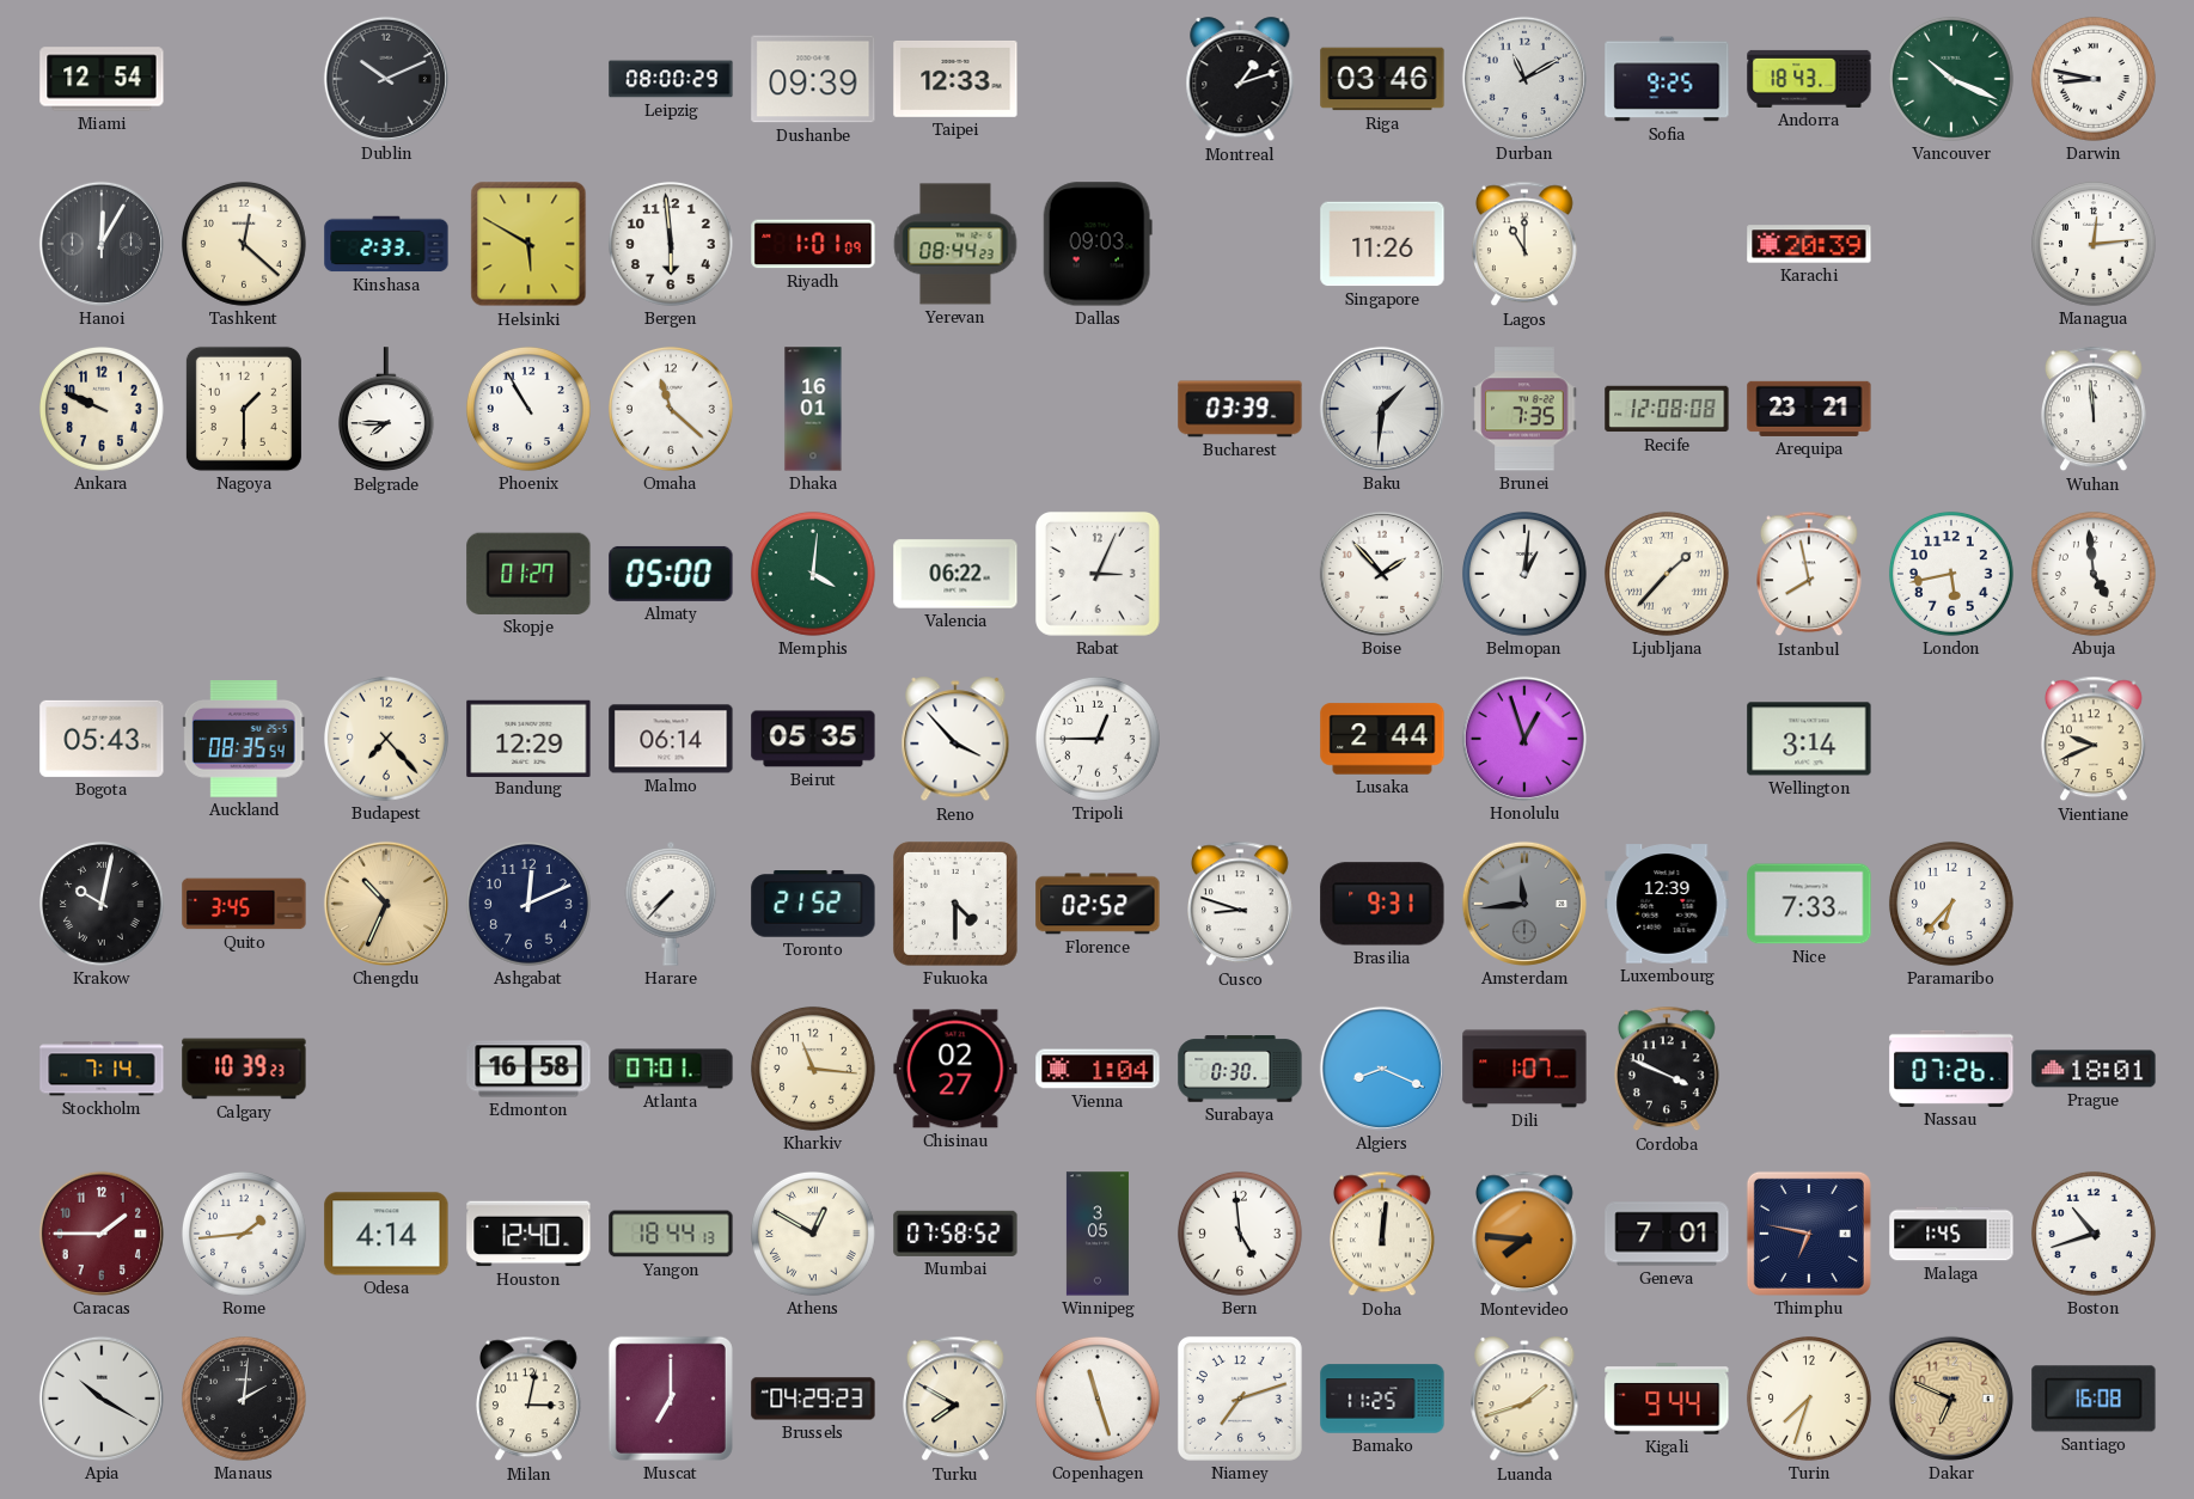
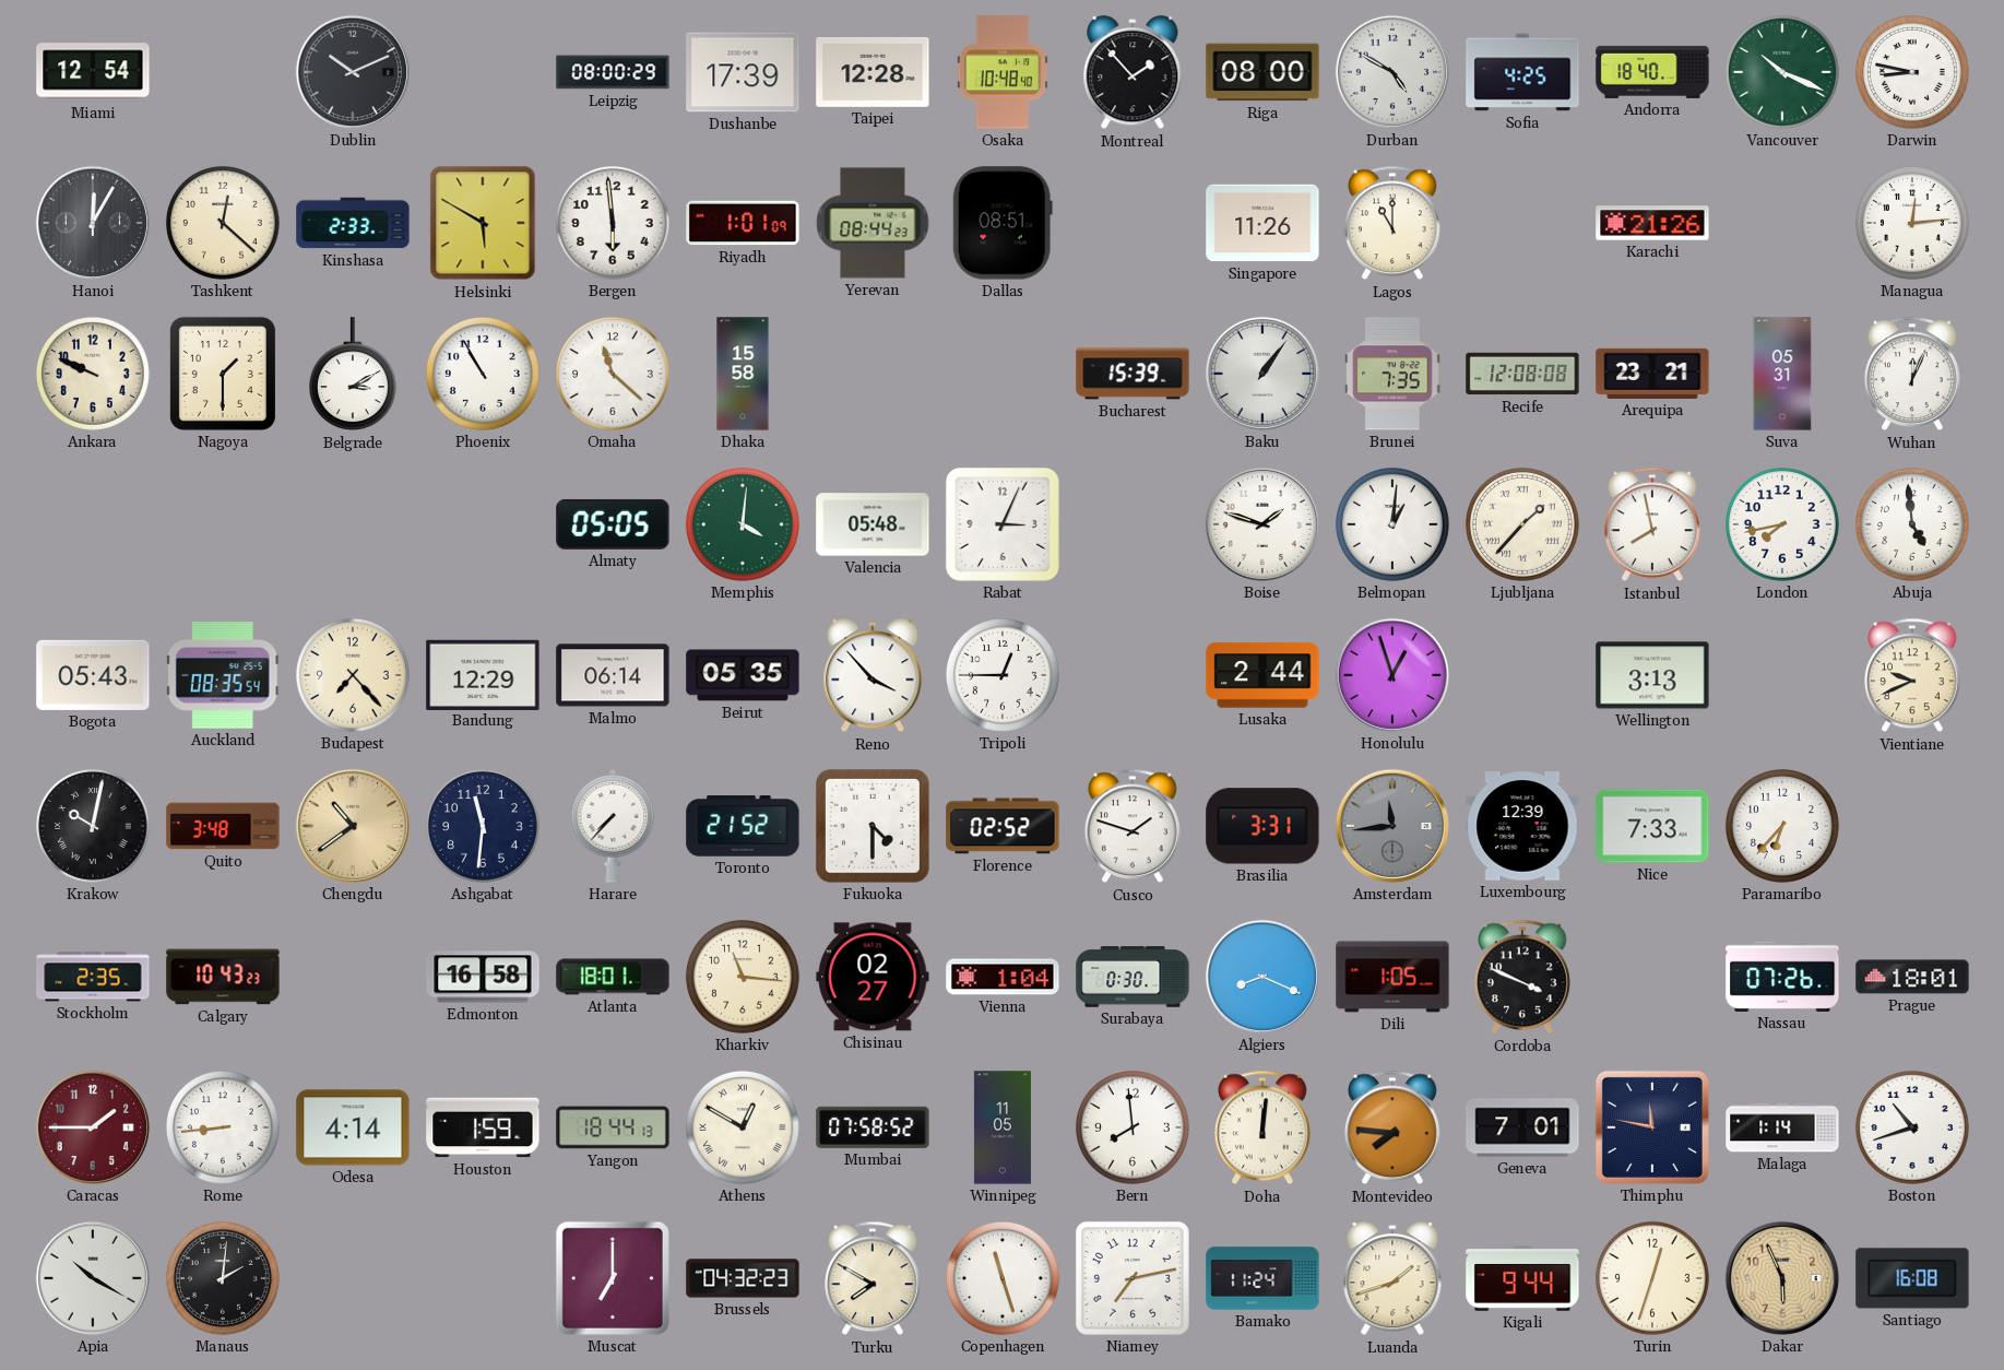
Dushanbe: 09:39 -> 17:39
Taipei: 12:33 -> 12:28
Osaka: none -> 10:48
Montreal: 1:12 -> 1:53
Riga: 03:46 -> 08:00
Durban: 11:10 -> 4:50
Sofia: 9:25 -> 4:25
Andorra: 18:43 -> 18:40
Dallas: 09:03 -> 08:51
Karachi: 20:39 -> 21:26
Belgrade: 7:45 -> 3:10
Dhaka: 16:01 -> 15:58
Bucharest: 03:39 -> 15:39
Baku: 1:31 -> 1:06
Suva: none -> 05:31
Wuhan: 11:59 -> 12:04
Skopje: 01:27 -> none
Almaty: 05:00 -> 05:05
Valencia: 06:22 -> 05:48
Boise: 1:53 -> 1:48
London: 5:43 -> 7:43
Wellington: 3:14 -> 3:13
Quito: 3:45 -> 3:48
Chengdu: 10:34 -> 10:39
Ashgabat: 12:11 -> 11:31
Cusco: 8:48 -> 1:48
Brasilia: 9:31 -> 3:31
Stockholm: 7:14 -> 2:35
Calgary: 10:39 -> 10:43
Atlanta: 07:01 -> 18:01
Dili: 1:07 -> 1:05
Rome: 1:44 -> 8:44
Houston: 12:40 -> 1:59
Winnipeg: 3:05 -> 11:05
Bern: 4:59 -> 7:59
Thimphu: 6:47 -> 11:47
Malaga: 1:45 -> 1:14
Milan: 3:02 -> none
Brussels: 04:29 -> 04:32
Niamey: 7:12 -> 7:13
Bamako: 11:25 -> 11:24
Turin: 7:33 -> 12:33
Dakar: 6:49 -> 5:56
